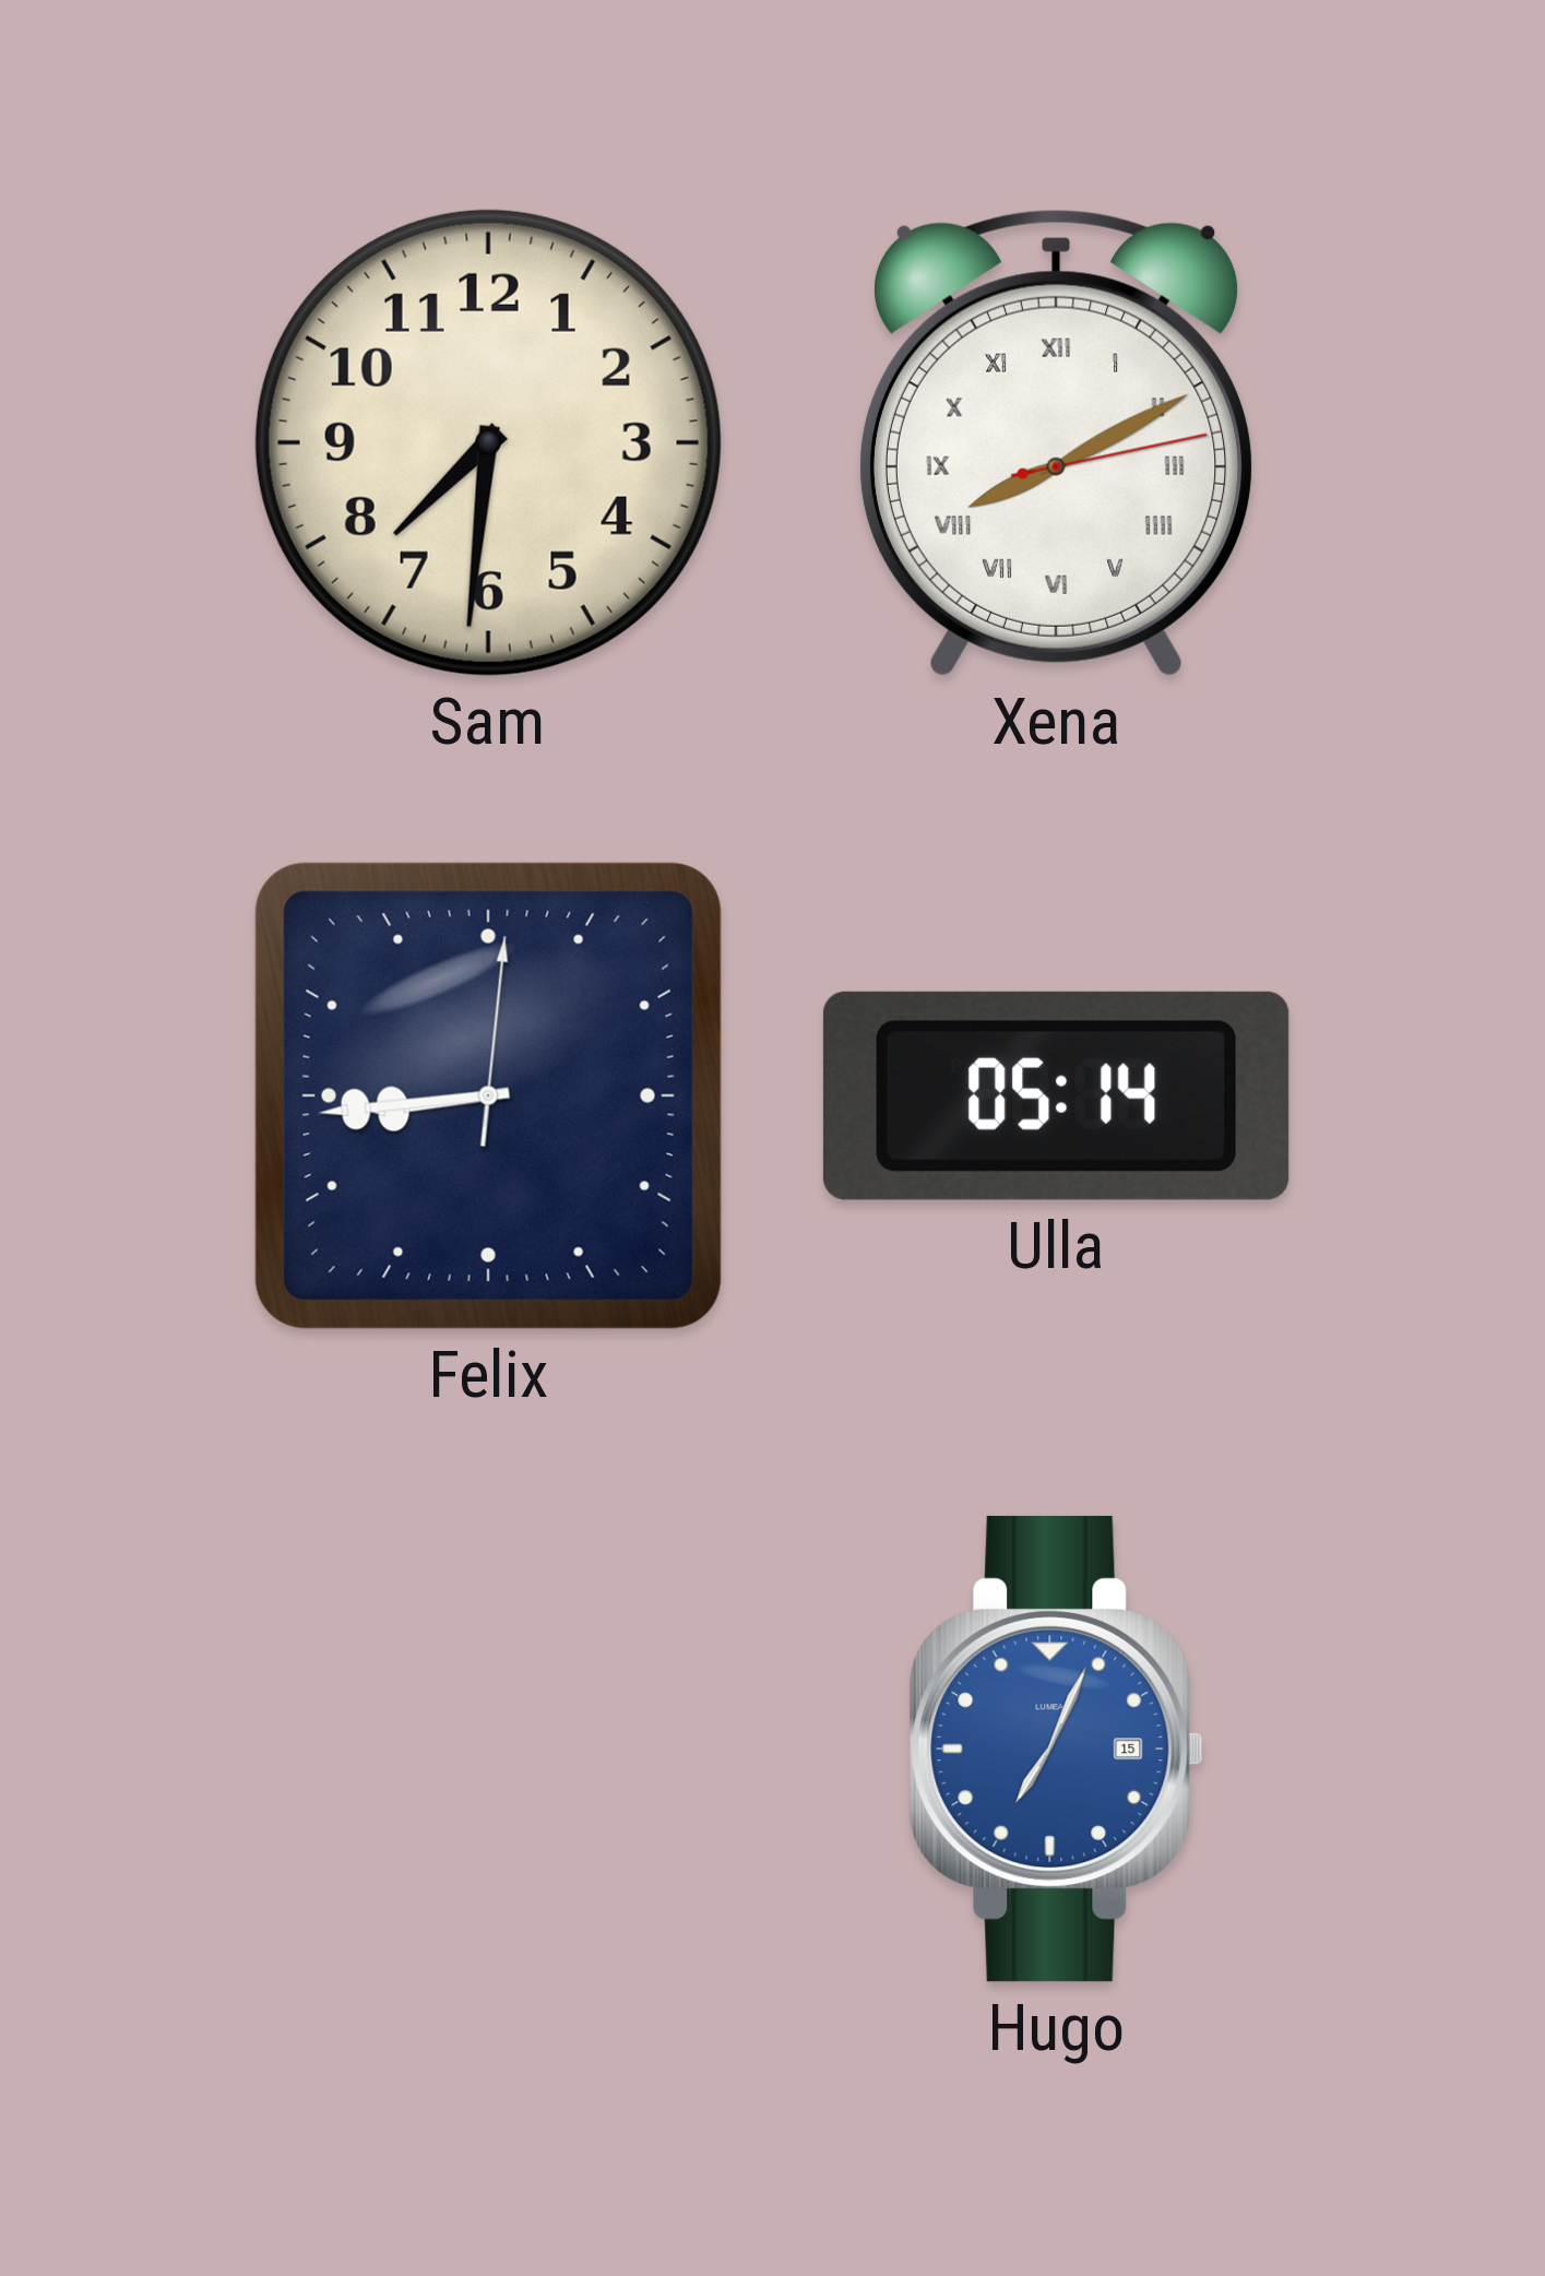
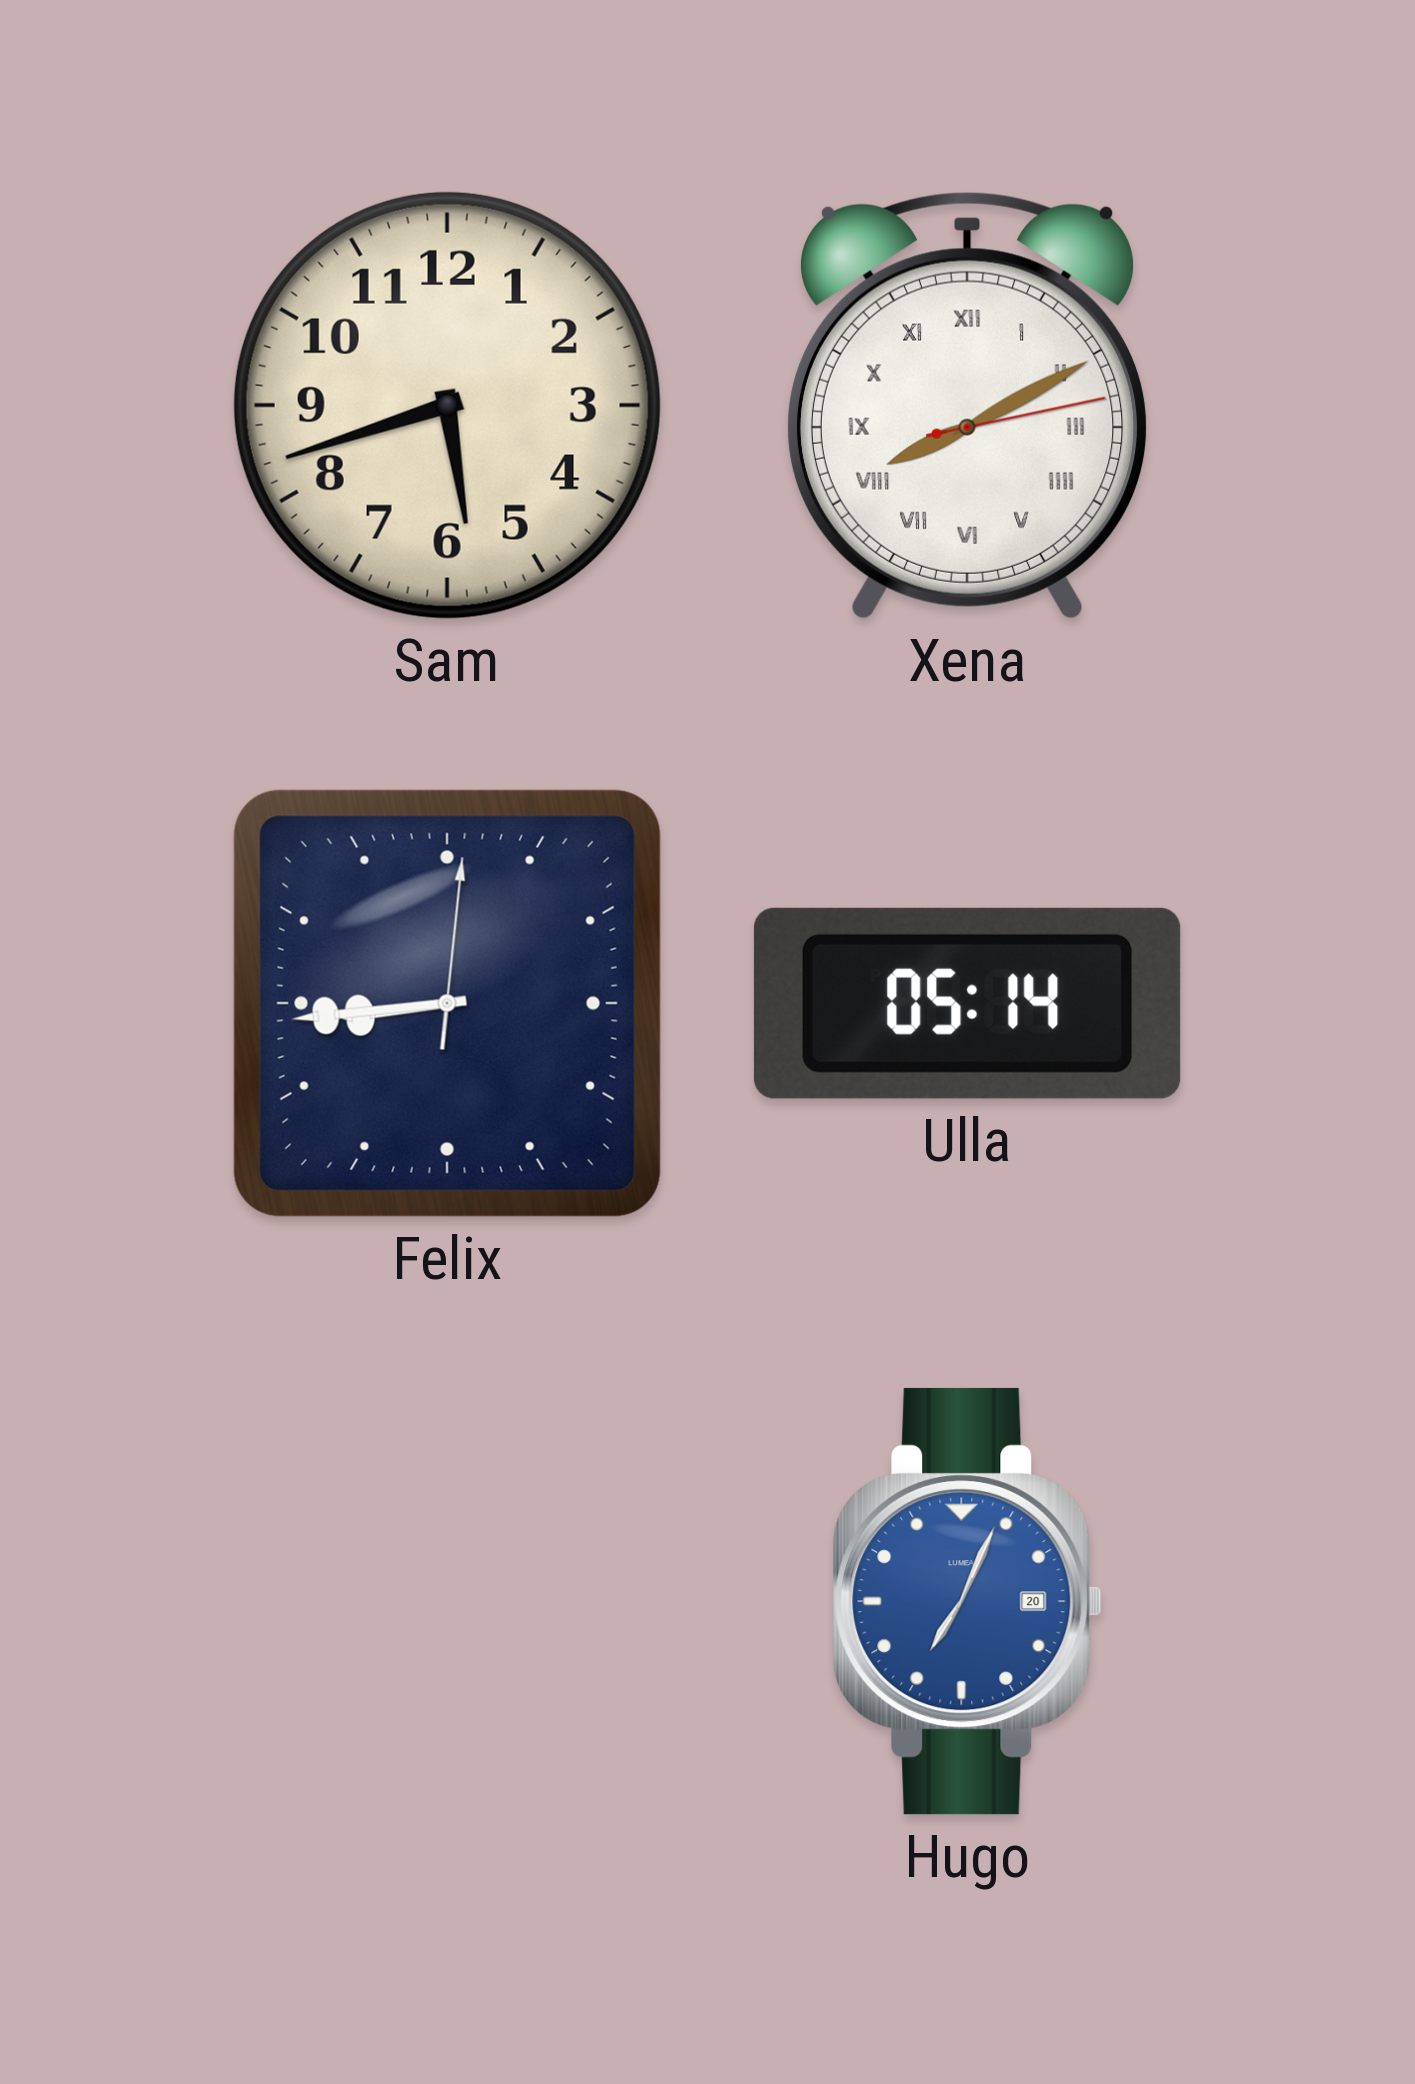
Sam: 7:31 -> 5:42
Hugo date: 15 -> 20
